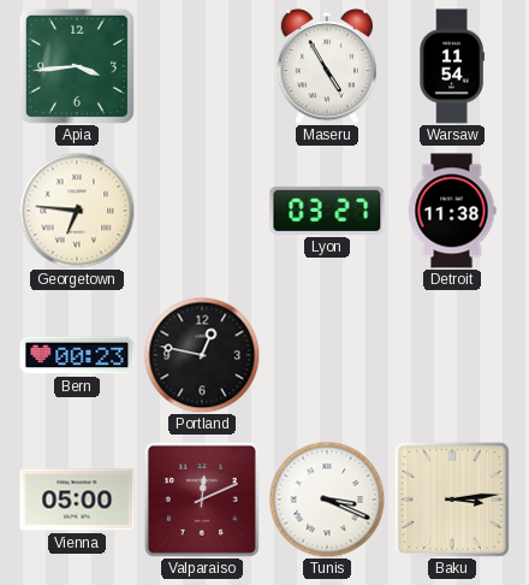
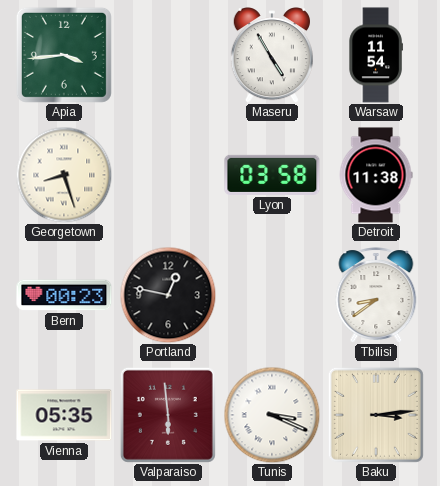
Georgetown: 6:46 -> 8:27
Lyon: 03:27 -> 03:58
Tbilisi: none -> 8:39
Vienna: 05:00 -> 05:35
Valparaiso: 12:11 -> 5:59
